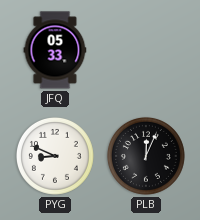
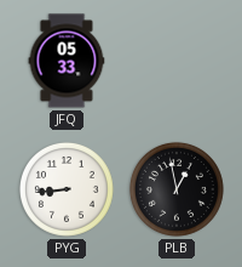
PYG: 8:49 -> 8:44
PLB: 12:04 -> 12:58
